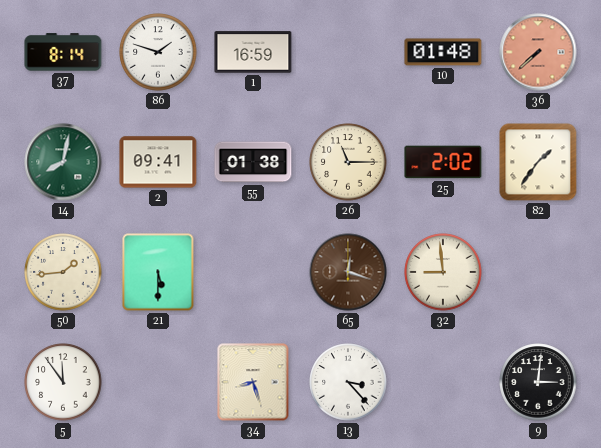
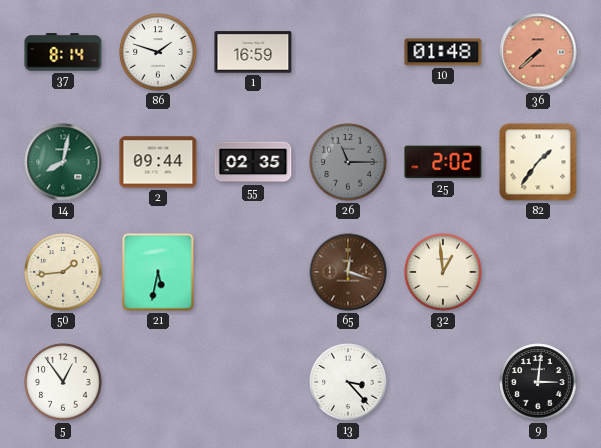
2: 09:41 -> 09:44
55: 01:38 -> 02:35
26 dial: cream -> grey
21: 5:30 -> 5:32
32: 8:59 -> 12:59
5: 11:54 -> 12:54
34: 8:27 -> none
